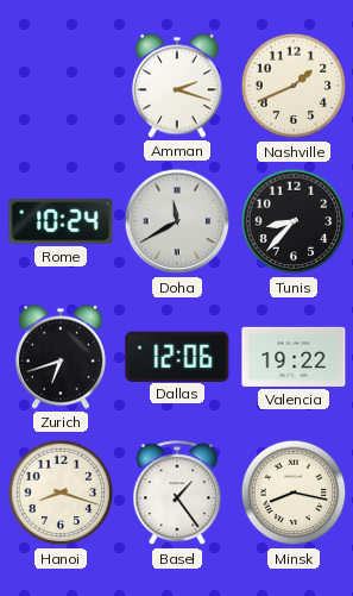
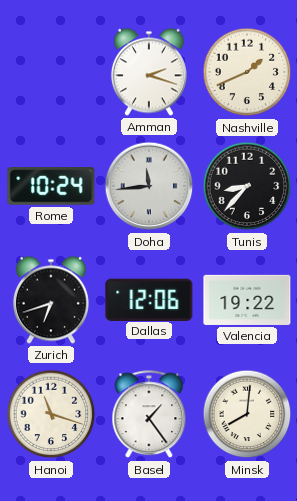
Doha: 11:40 -> 11:44
Hanoi: 8:18 -> 11:18
Minsk: 8:17 -> 8:01
